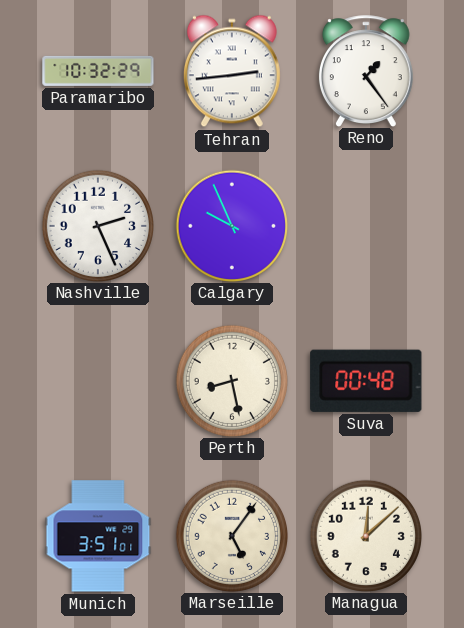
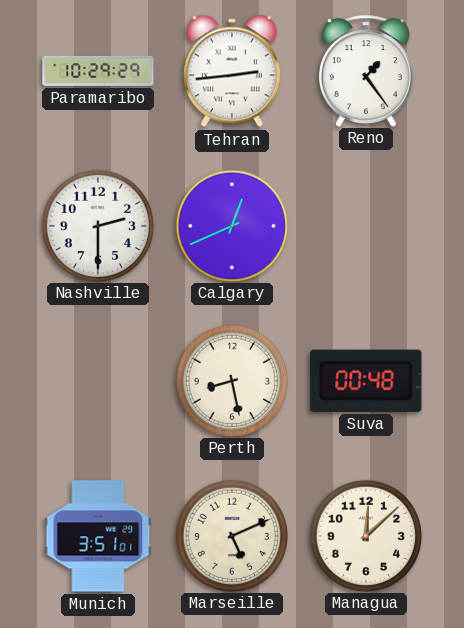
Paramaribo: 10:32 -> 10:29
Nashville: 2:26 -> 2:30
Calgary: 9:56 -> 12:41
Marseille: 5:06 -> 5:11
